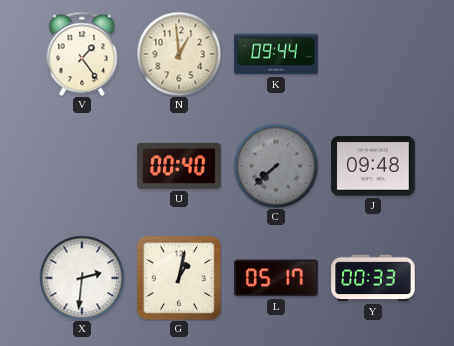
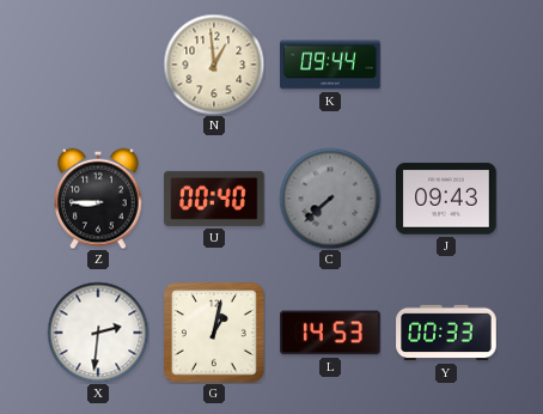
V: 1:24 -> none
Z: none -> 8:45
J: 09:48 -> 09:43
L: 05:17 -> 14:53
